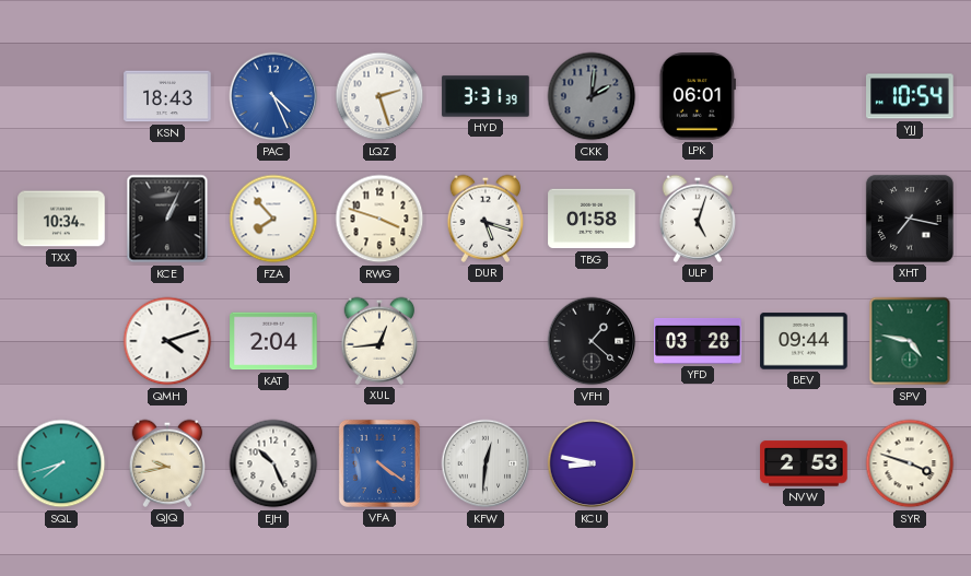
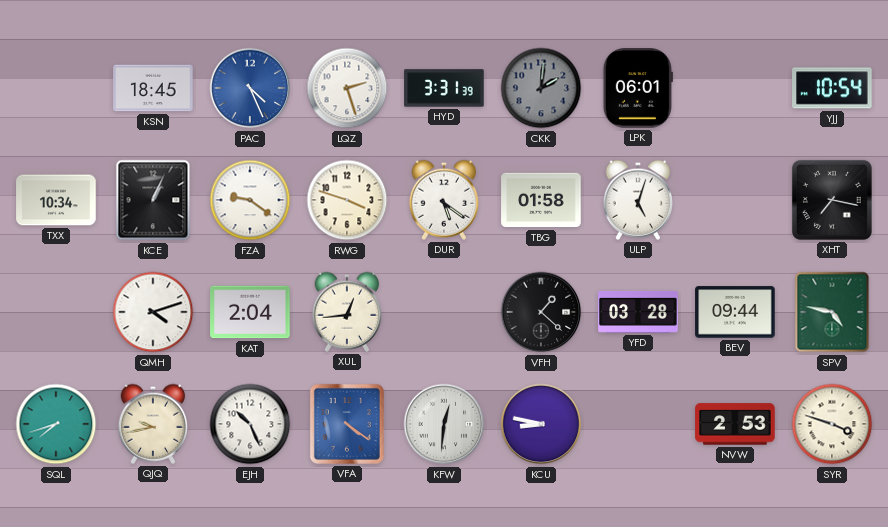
KSN: 18:43 -> 18:45
FZA: 7:53 -> 9:21
DUR: 5:18 -> 5:21
